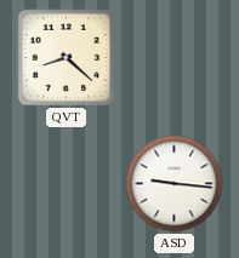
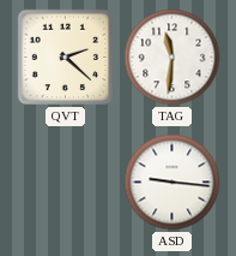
QVT: 8:22 -> 2:22
TAG: none -> 11:31
